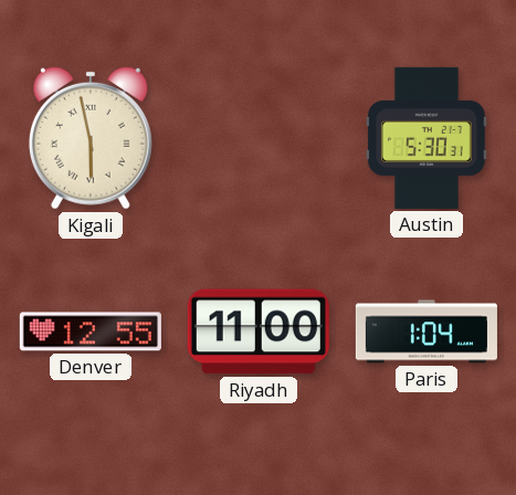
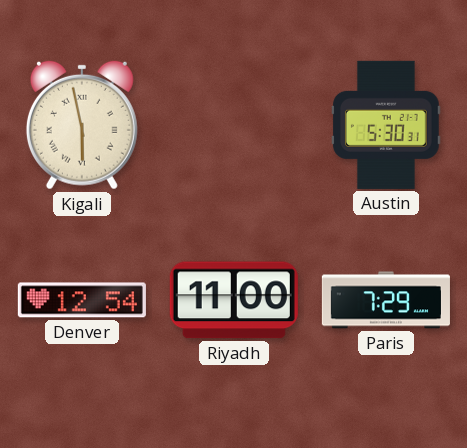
Denver: 12:55 -> 12:54
Paris: 1:04 -> 7:29
